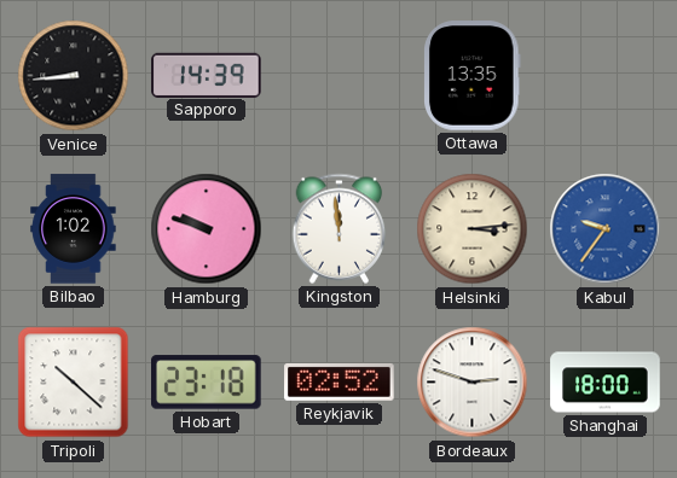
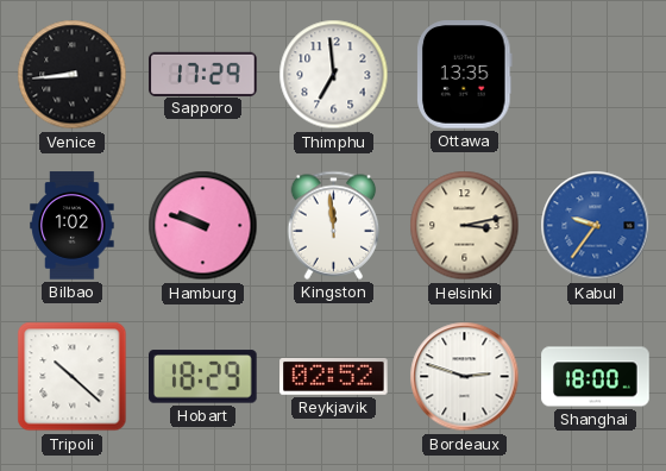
Sapporo: 14:39 -> 17:29
Thimphu: none -> 6:59
Helsinki: 3:14 -> 3:13
Hobart: 23:18 -> 18:29
